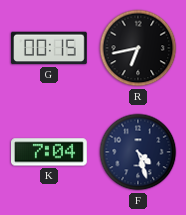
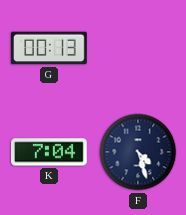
G: 00:15 -> 00:13
R: 6:43 -> none
